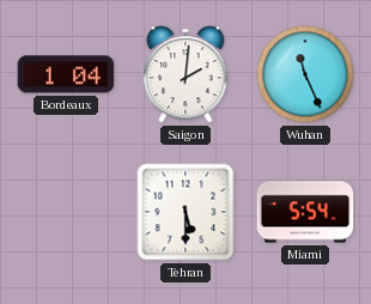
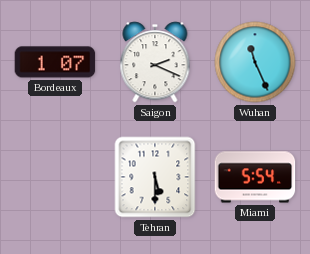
Bordeaux: 1:04 -> 1:07
Saigon: 2:01 -> 2:19
